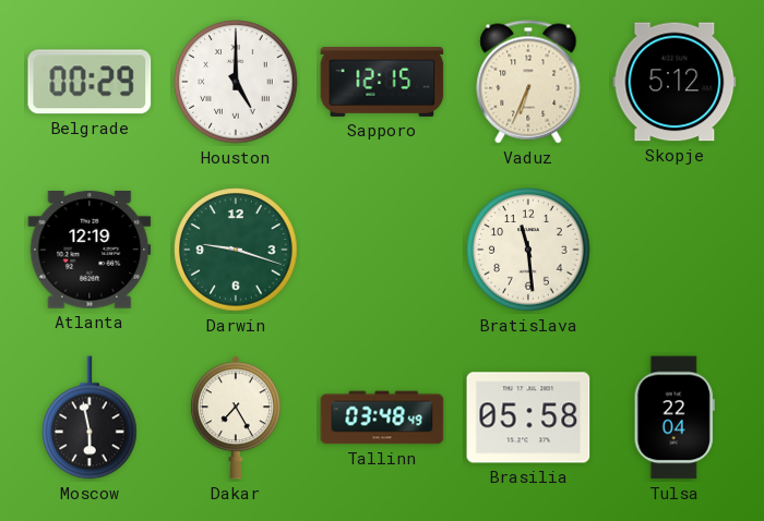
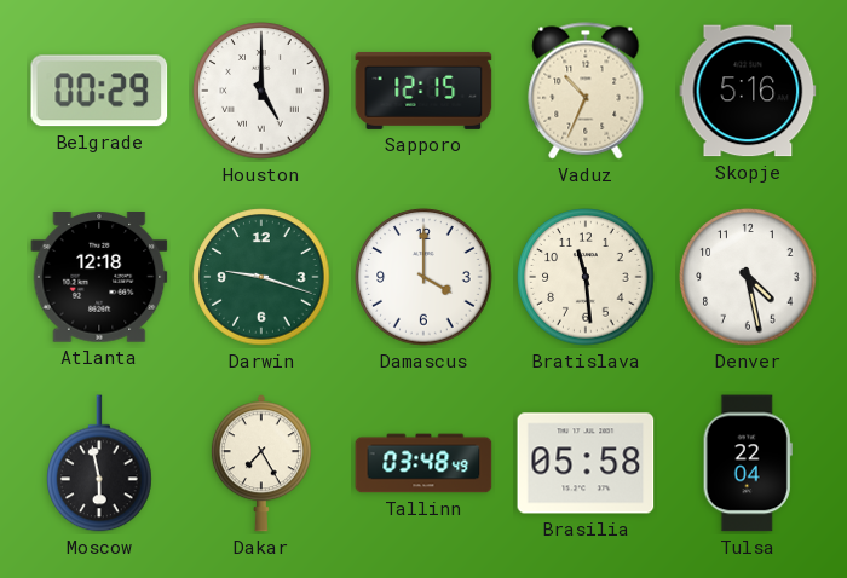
Vaduz: 6:34 -> 10:34
Skopje: 5:12 -> 5:16
Atlanta: 12:19 -> 12:18
Damascus: none -> 4:00
Denver: none -> 4:28
